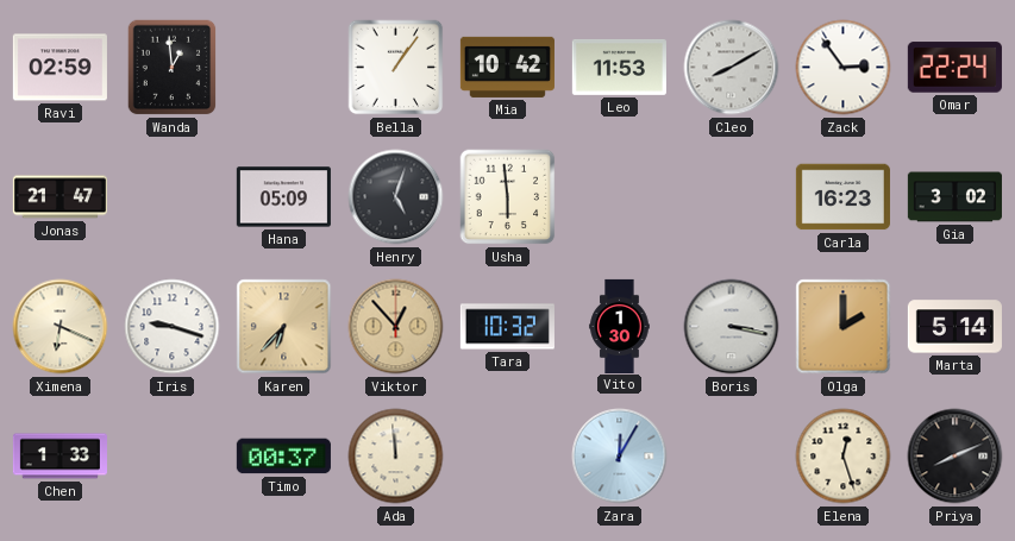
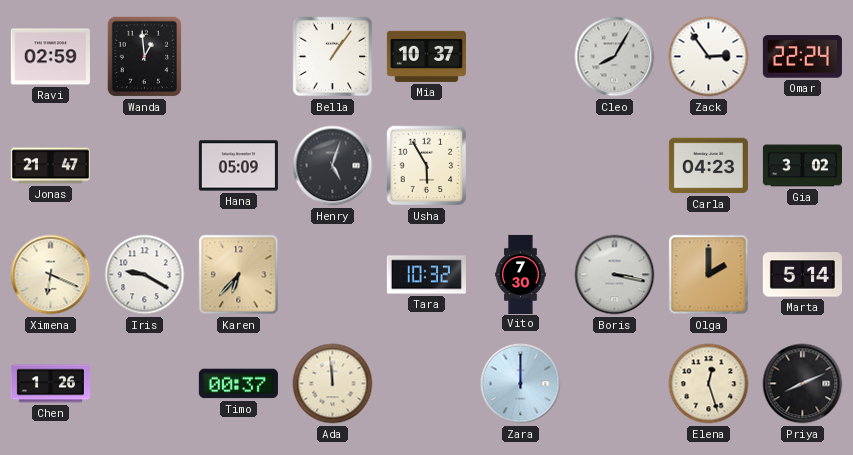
Mia: 10:42 -> 10:37
Leo: 11:53 -> none
Cleo: 8:10 -> 8:05
Usha: 5:59 -> 5:55
Carla: 16:23 -> 04:23
Iris: 9:18 -> 9:20
Viktor: 12:53 -> none
Vito: 1:30 -> 7:30
Chen: 1:33 -> 1:26
Zara: 12:05 -> 12:00
